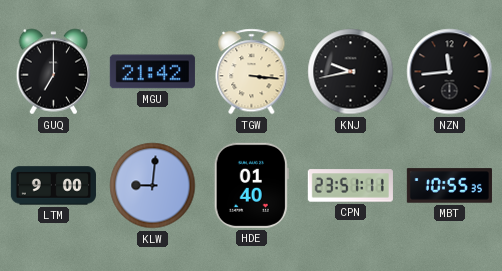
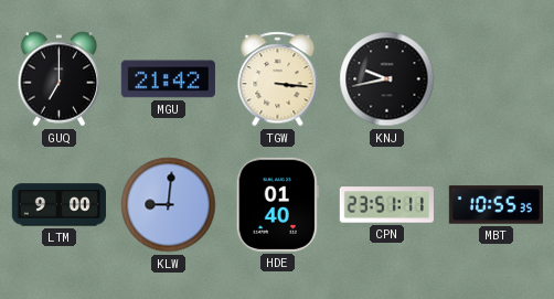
NZN: 11:44 -> none
